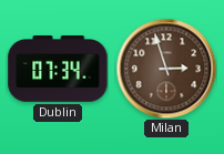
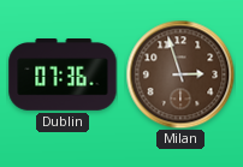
Dublin: 07:34 -> 07:36
